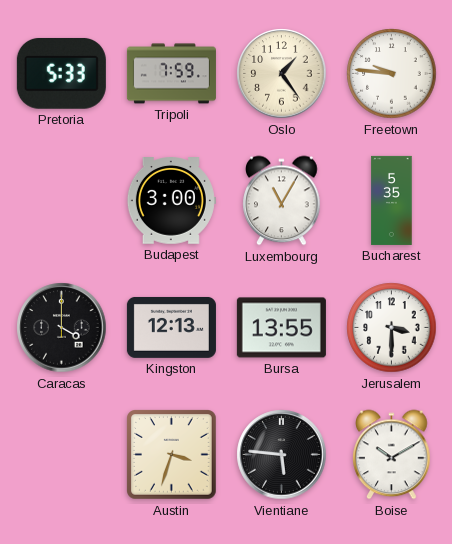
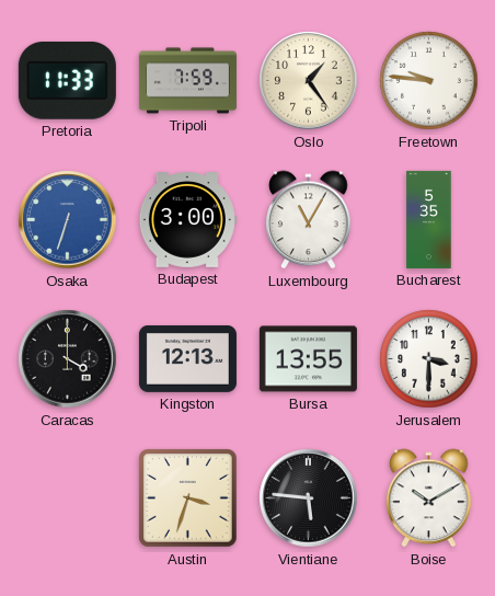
Pretoria: 5:33 -> 11:33
Osaka: none -> 6:33
